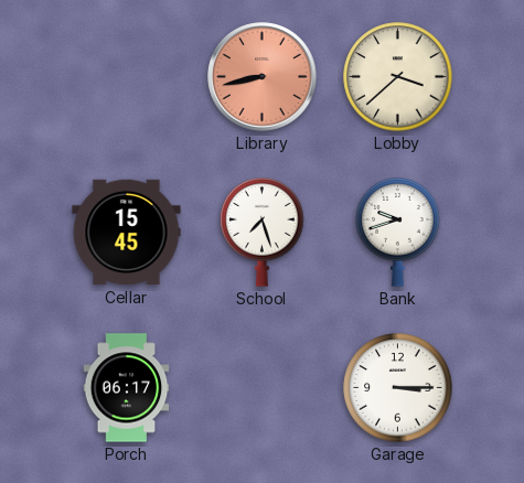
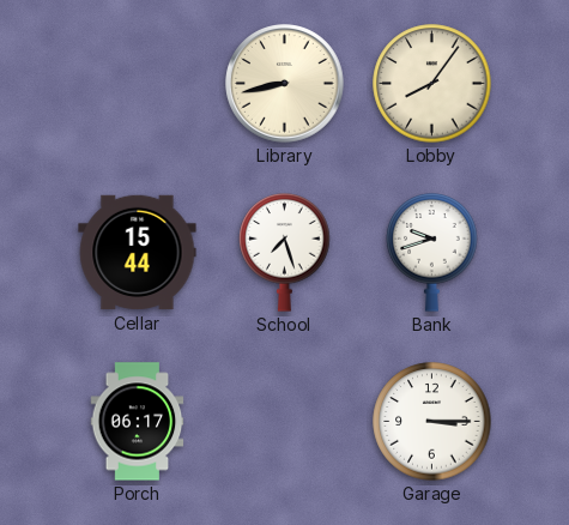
Library dial: salmon -> cream
Lobby: 3:38 -> 8:06
Cellar: 15:45 -> 15:44
